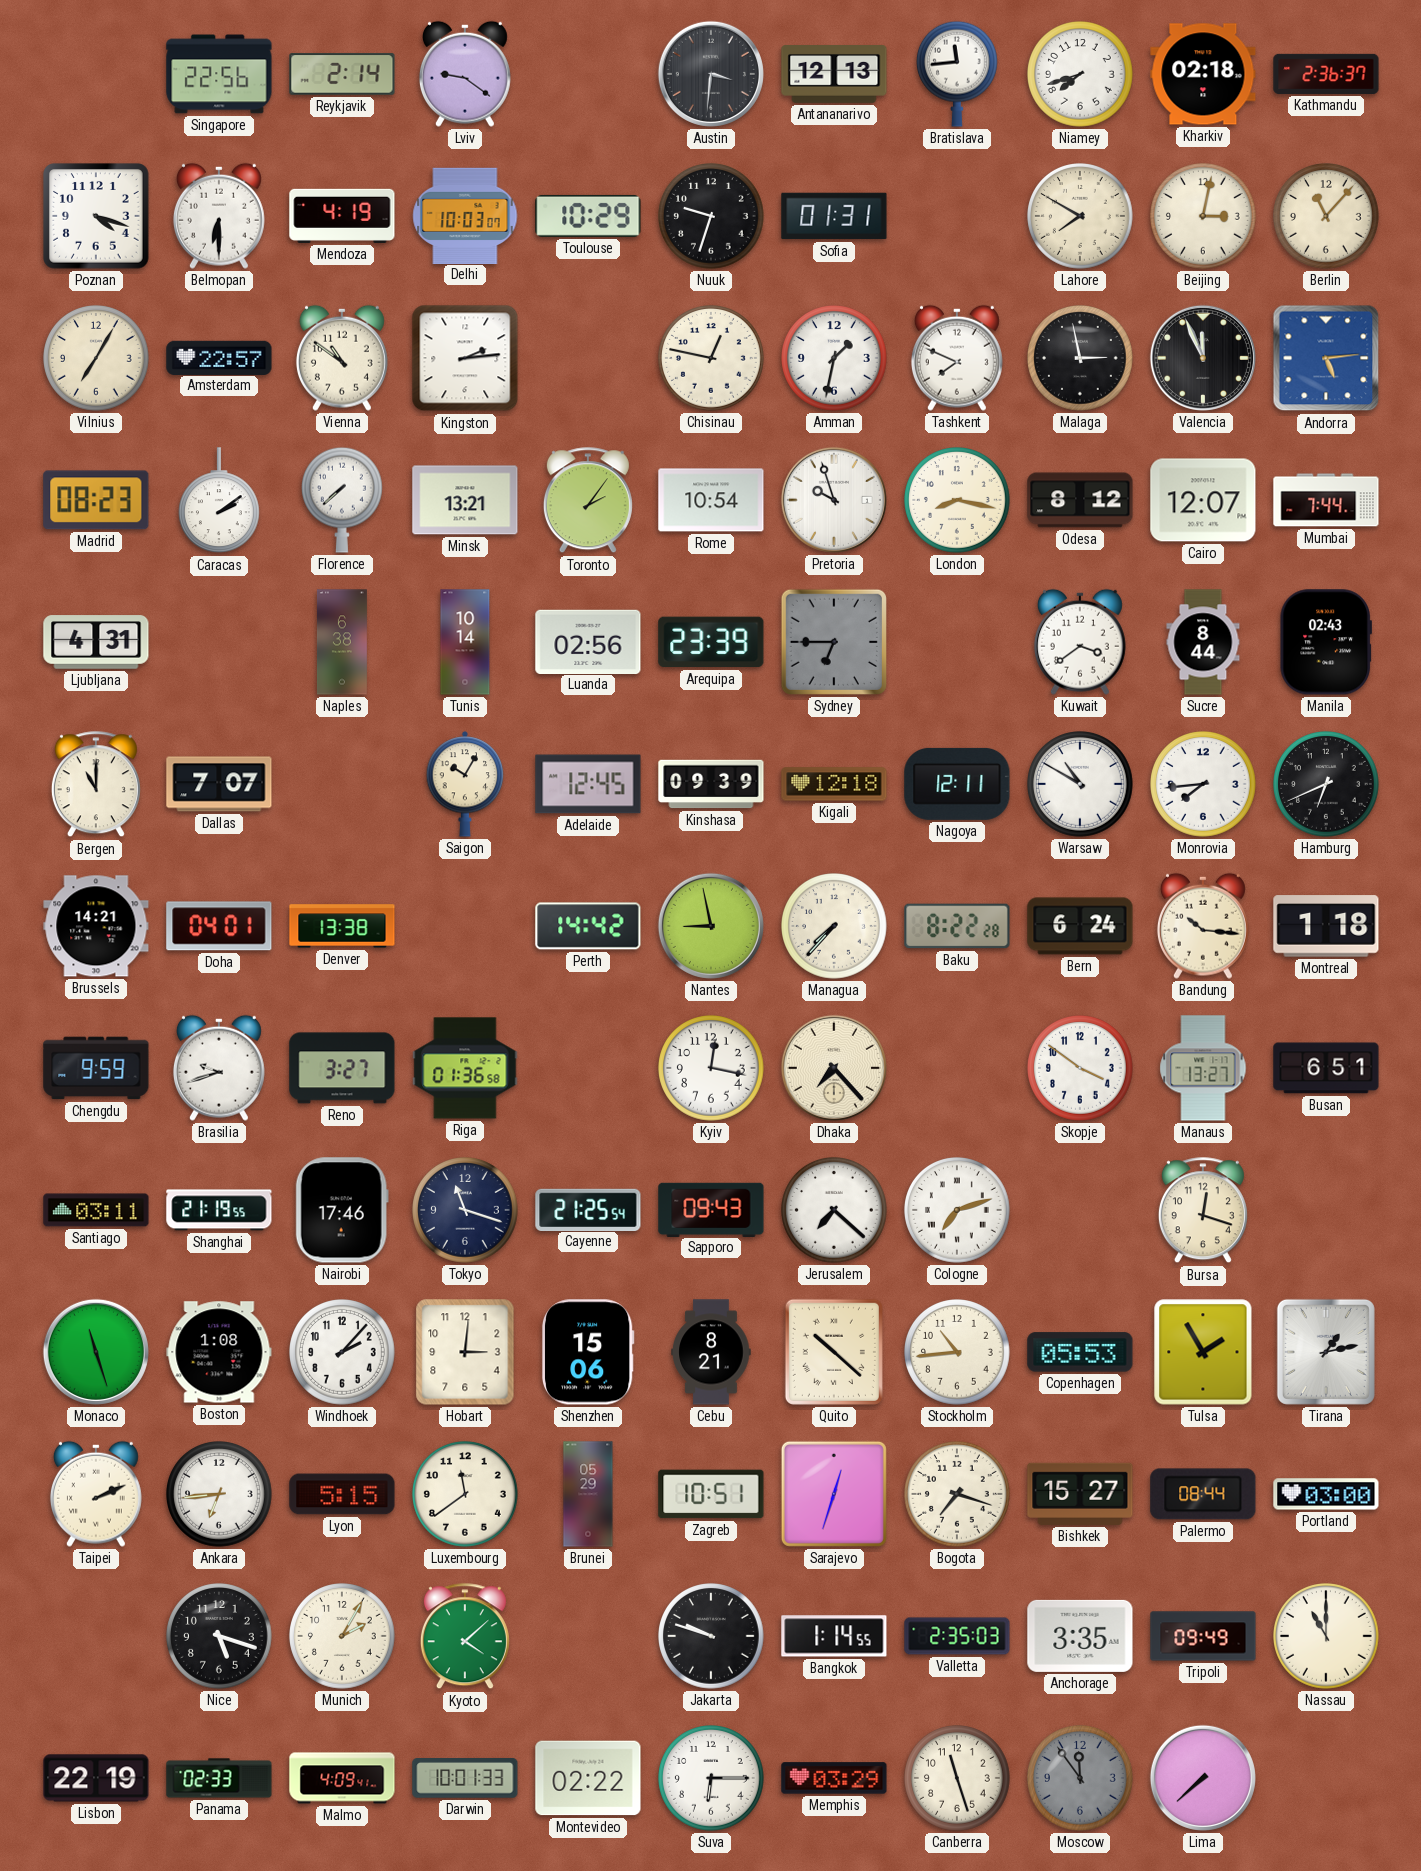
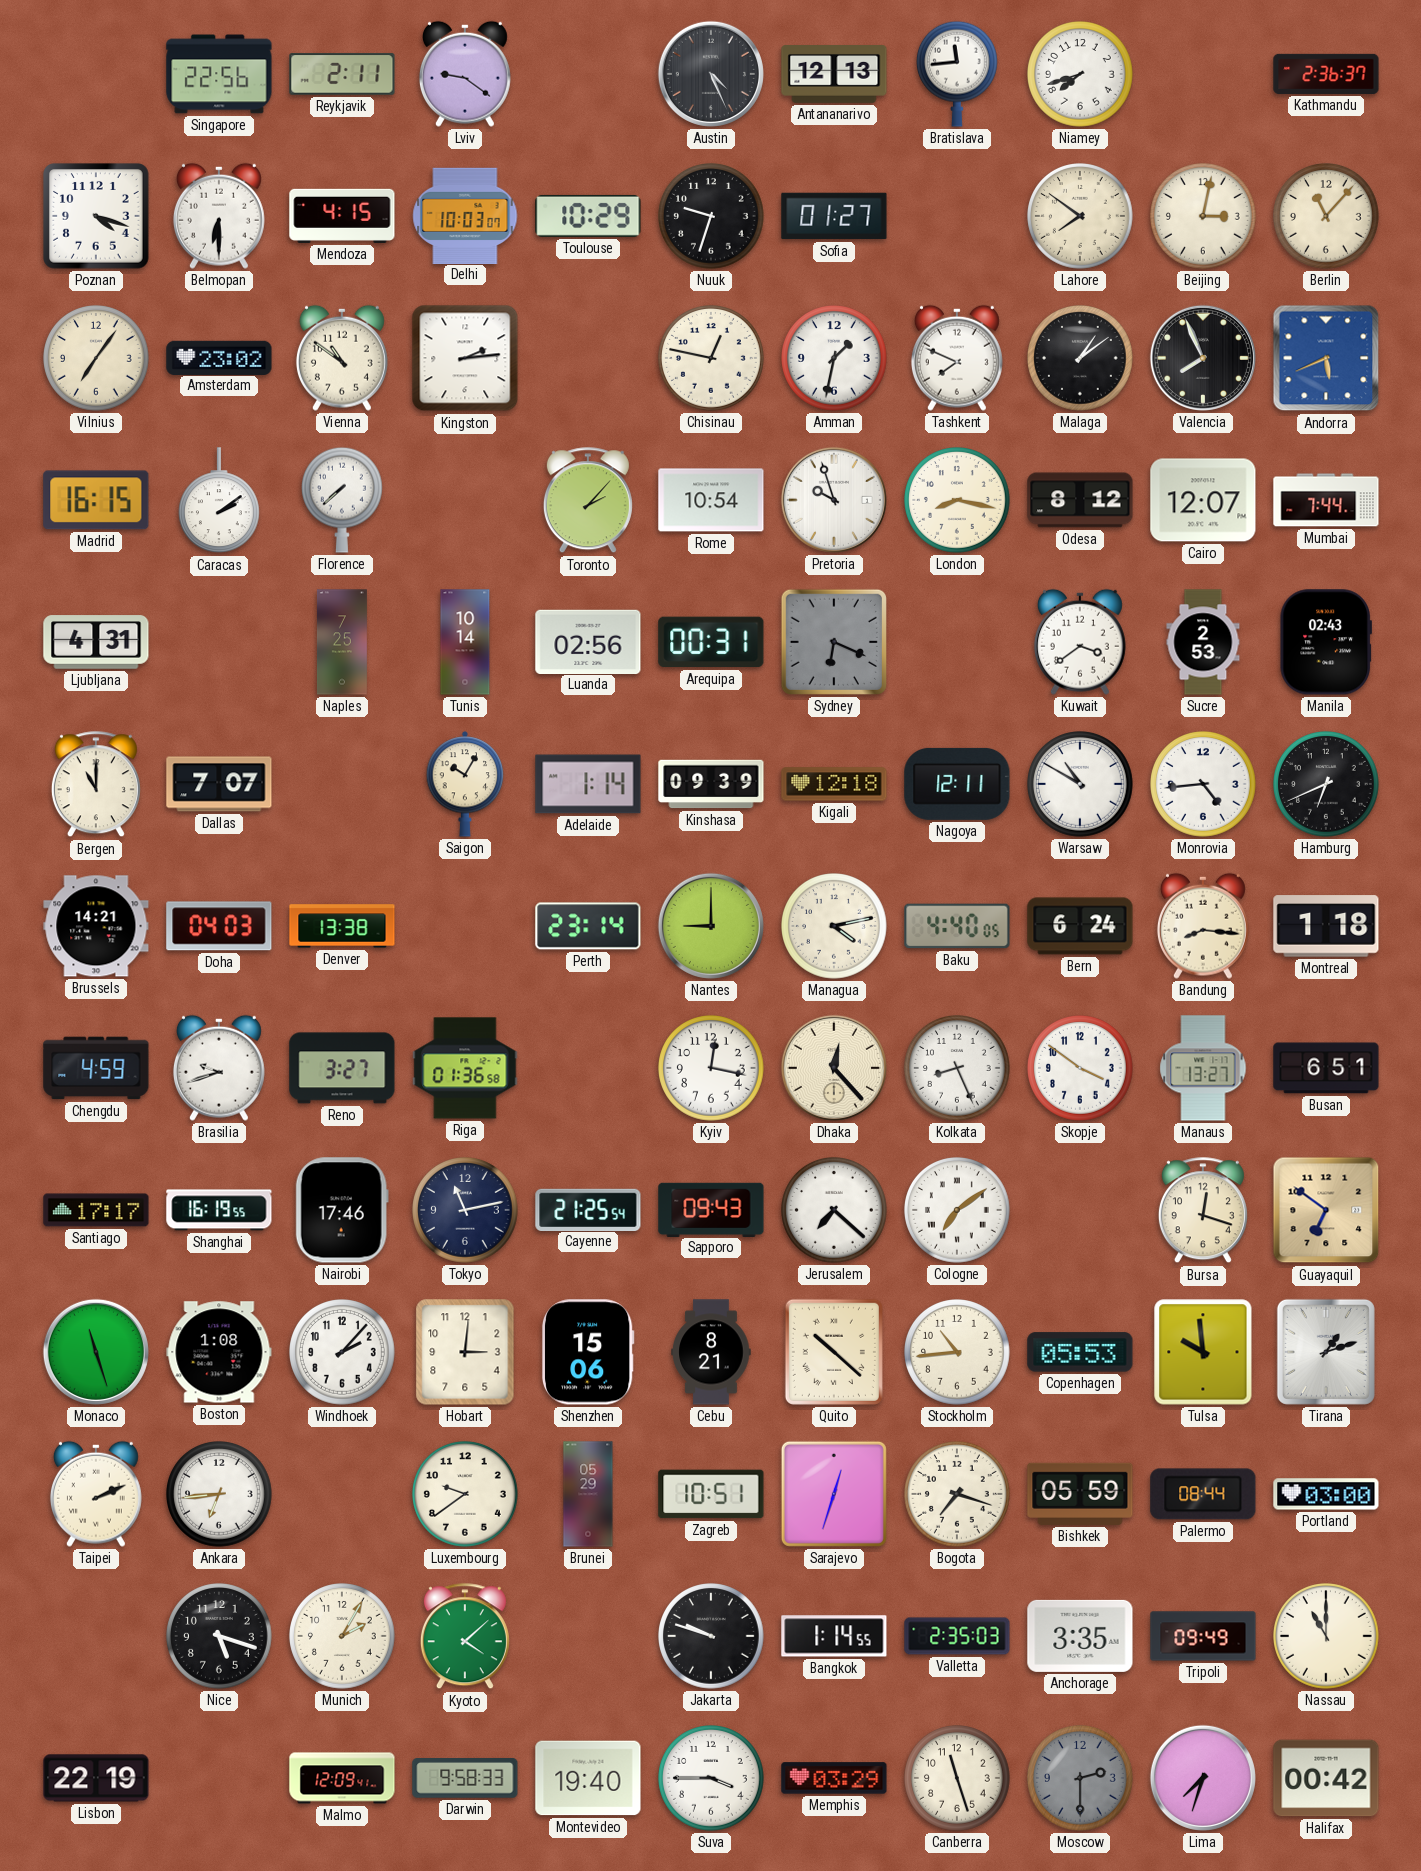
Reykjavik: 2:14 -> 2:11
Austin: 3:31 -> 4:26
Kharkiv: 02:18 -> none
Mendoza: 4:19 -> 4:15
Sofia: 01:31 -> 01:27
Lahore: 7:50 -> 7:51
Vilnius: 7:05 -> 7:06
Amsterdam: 22:57 -> 23:02
Malaga: 2:58 -> 1:09
Valencia: 11:56 -> 7:56
Andorra: 5:14 -> 5:41
Madrid: 08:23 -> 16:15
Minsk: 13:21 -> none
Toronto: 2:06 -> 2:07
Naples: 6:38 -> 7:25
Arequipa: 23:39 -> 00:31
Sydney: 6:45 -> 6:19
Sucre: 8:44 -> 2:53
Adelaide: 12:45 -> 1:14
Monrovia: 7:44 -> 4:44
Doha: 04:01 -> 04:03
Perth: 14:42 -> 23:14
Nantes: 8:58 -> 9:00
Managua: 7:37 -> 4:13
Baku: 8:22 -> 4:40
Bandung: 10:16 -> 8:16
Chengdu: 9:59 -> 4:59
Dhaka: 7:23 -> 12:23
Kolkata: none -> 8:26
Santiago: 03:11 -> 17:17
Shanghai: 21:19 -> 16:19
Tokyo: 11:18 -> 11:13
Cologne: 7:12 -> 7:09
Guayaquil: none -> 6:51
Tulsa: 1:55 -> 9:59
Tirana: 1:13 -> 1:12
Lyon: 5:15 -> none
Luxembourg: 11:39 -> 9:39
Bishkek: 15:27 -> 05:59
Panama: 02:33 -> none
Malmo: 4:09 -> 12:09
Darwin: 10:01 -> 9:58
Montevideo: 02:22 -> 19:40
Suva: 6:15 -> 3:45
Moscow: 11:54 -> 2:30
Lima: 7:38 -> 7:33
Halifax: none -> 00:42
